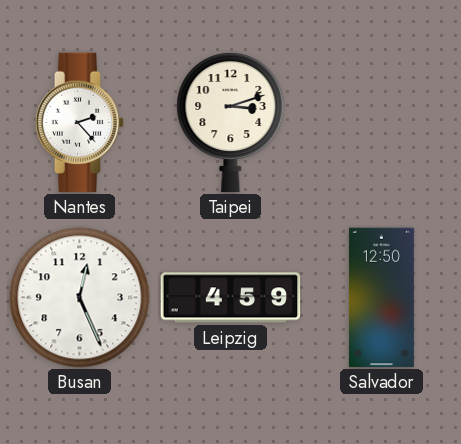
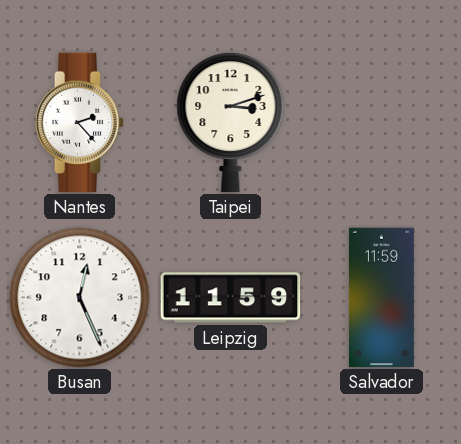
Leipzig: 4:59 -> 11:59
Salvador: 12:50 -> 11:59
